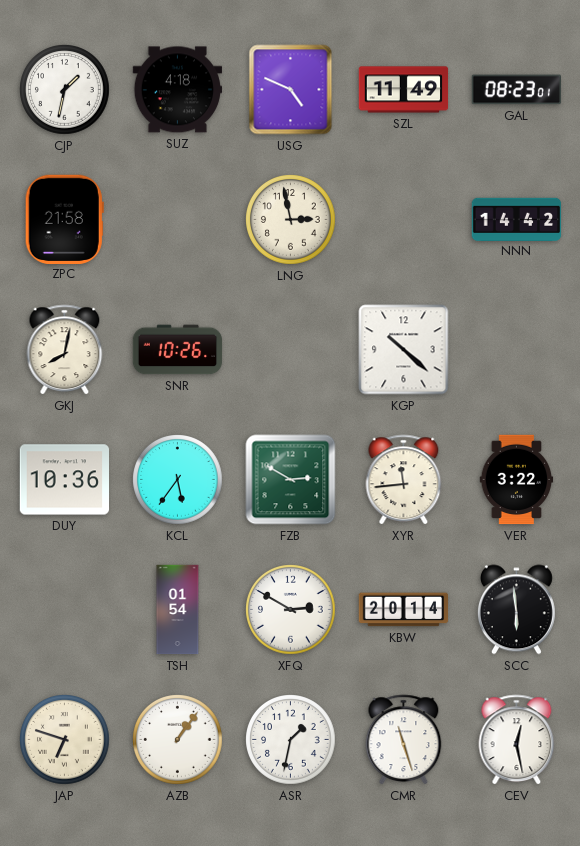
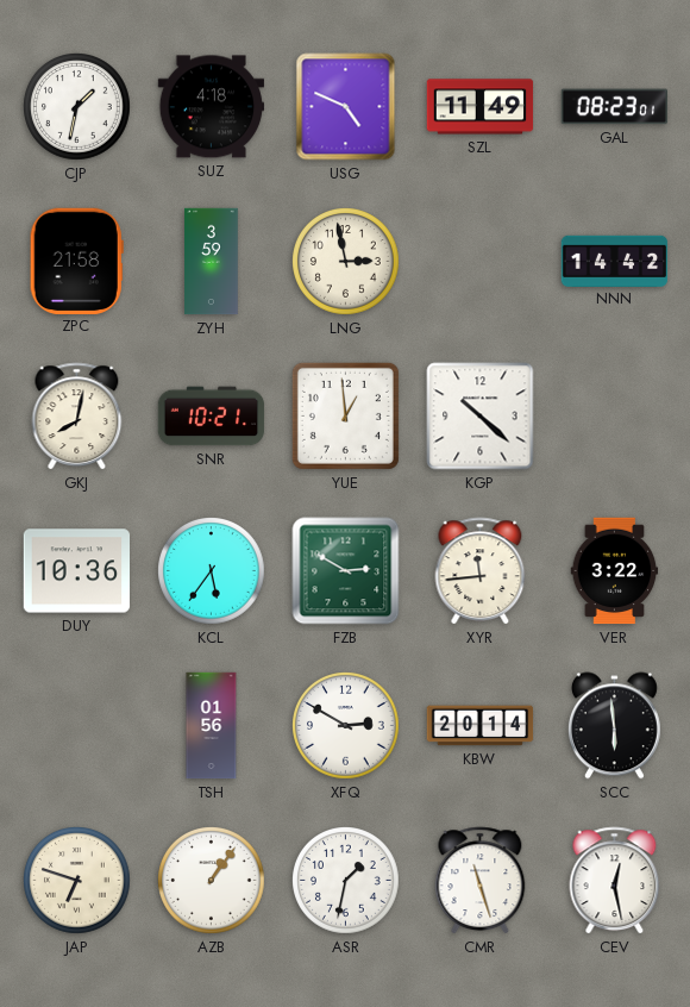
ZYH: none -> 3:59
SNR: 10:26 -> 10:21
YUE: none -> 12:59
TSH: 01:54 -> 01:56
